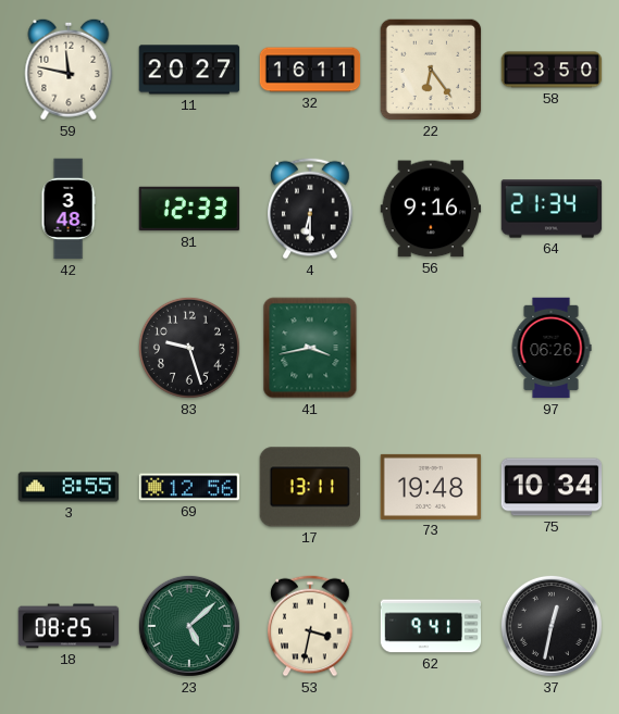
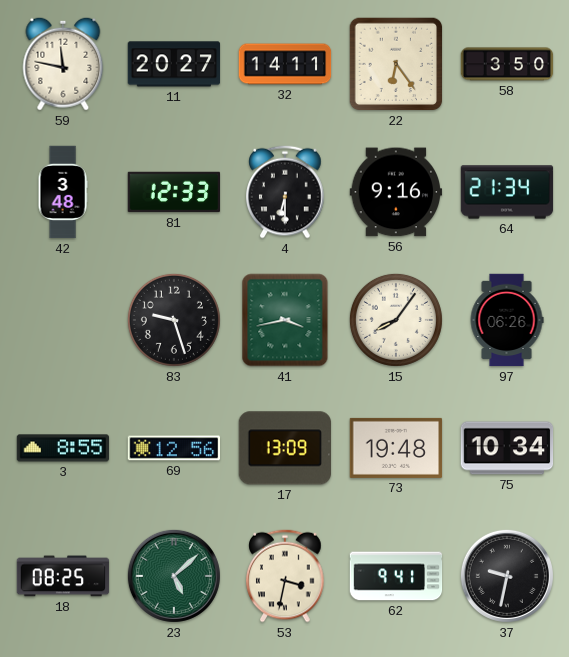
32: 16:11 -> 14:11
15: none -> 8:06
17: 13:11 -> 13:09
37: 12:32 -> 9:32
